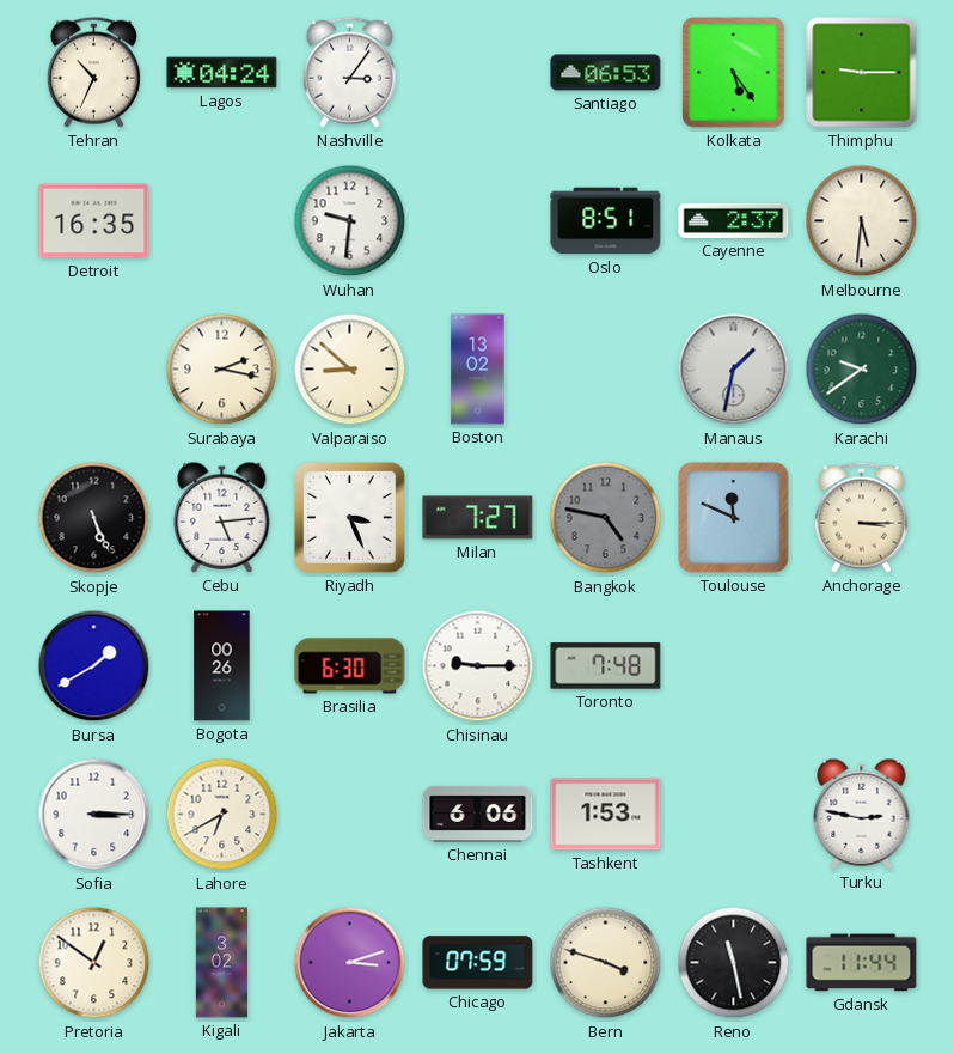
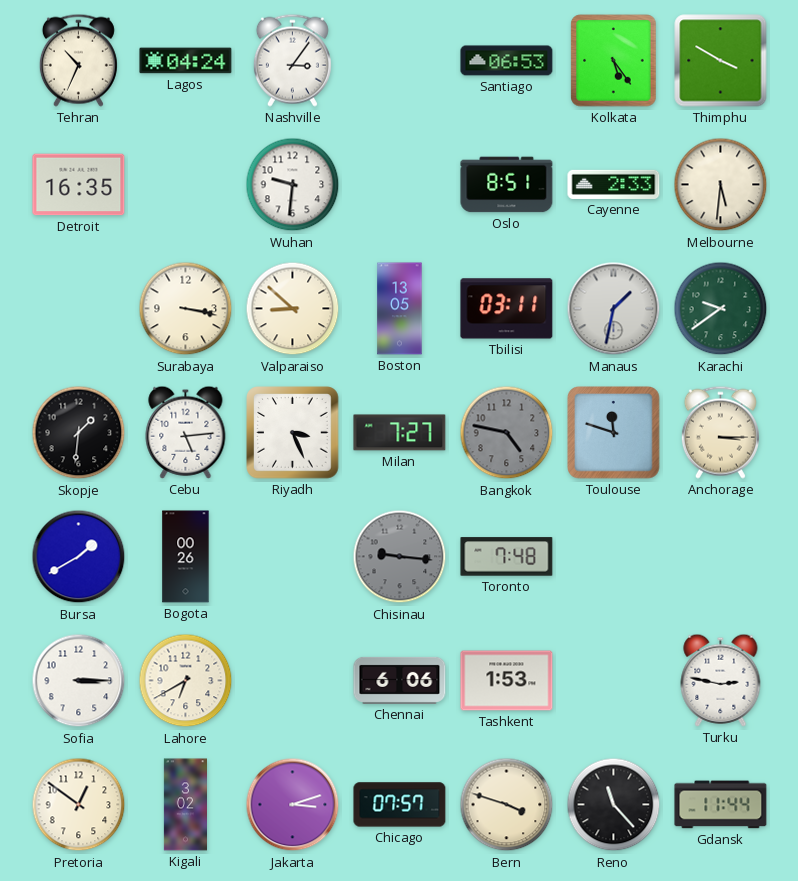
Thimphu: 9:15 -> 3:50
Cayenne: 2:37 -> 2:33
Surabaya: 2:17 -> 3:17
Boston: 13:02 -> 13:05
Tbilisi: none -> 03:11
Skopje: 5:26 -> 1:31
Toulouse: 11:49 -> 11:48
Brasilia: 6:30 -> none
Chisinau: 9:15 -> 9:16
Chisinau dial: white -> grey
Chicago: 07:59 -> 07:57
Reno: 11:28 -> 11:23
